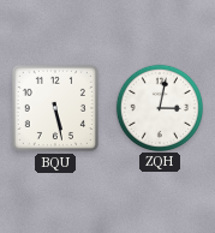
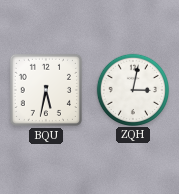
BQU: 5:28 -> 5:32
